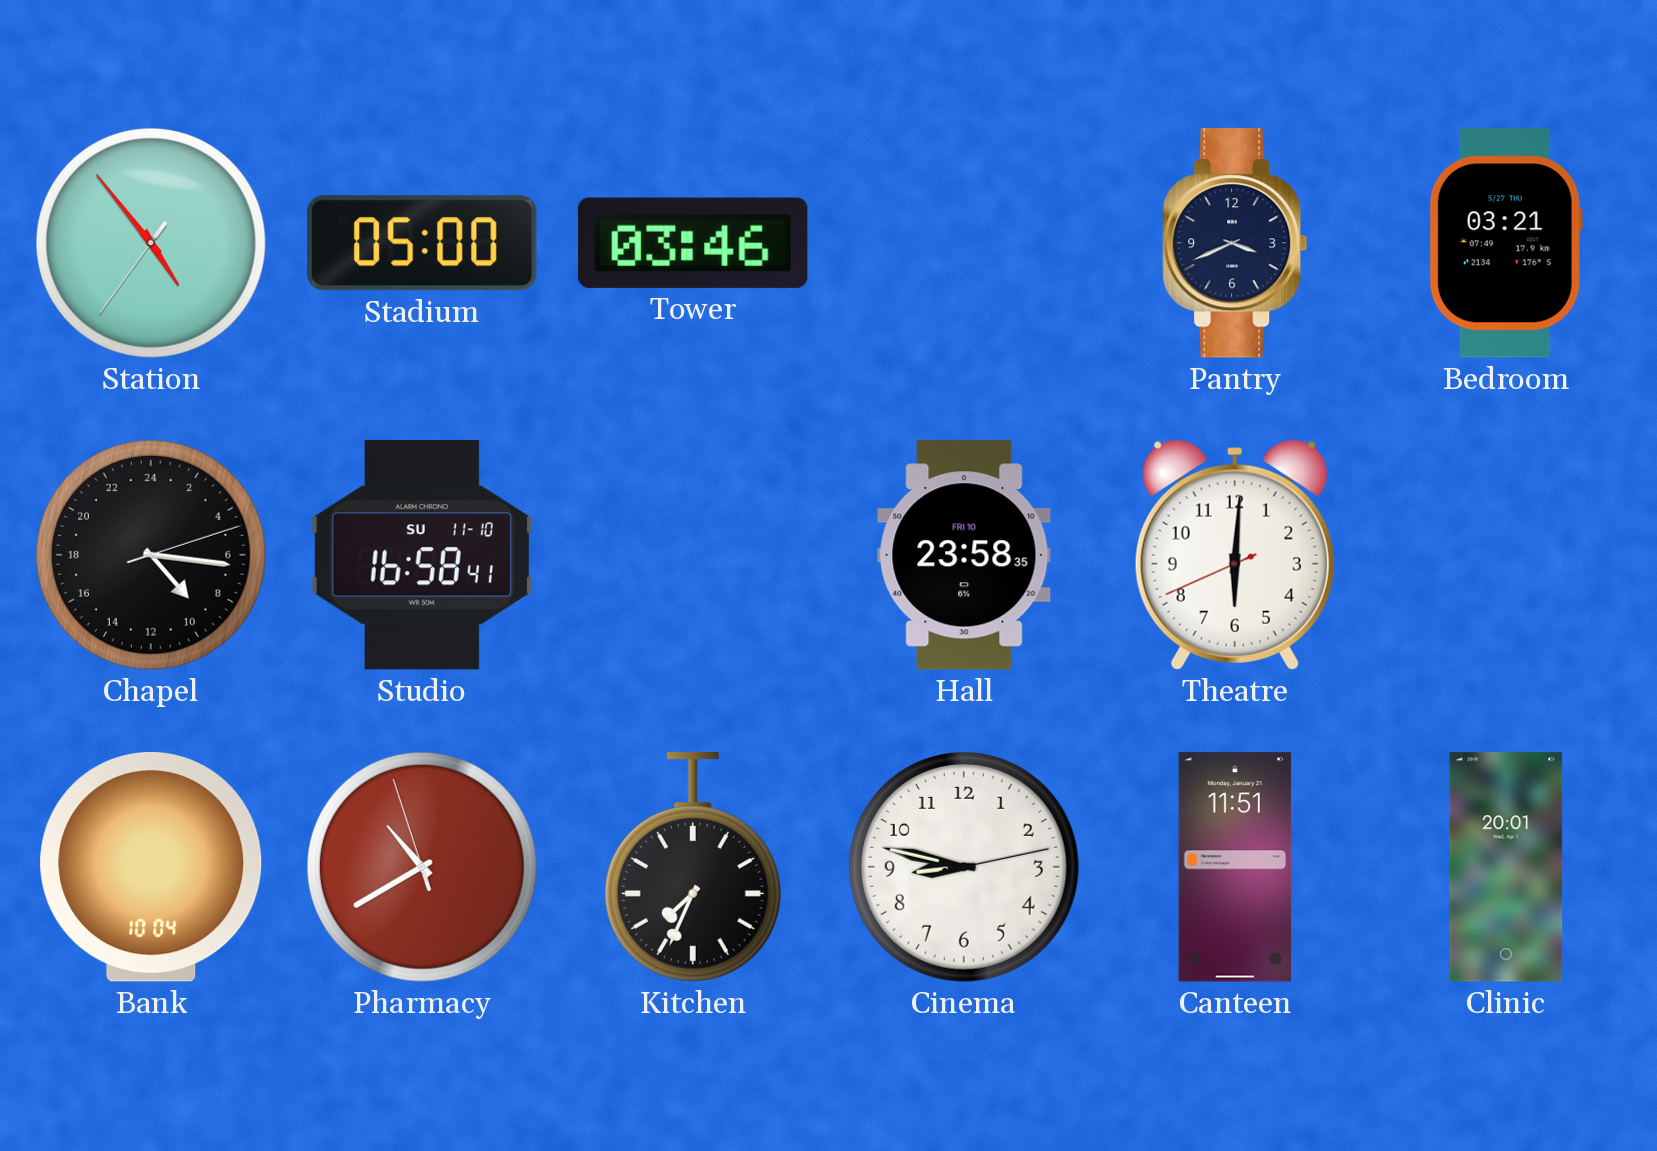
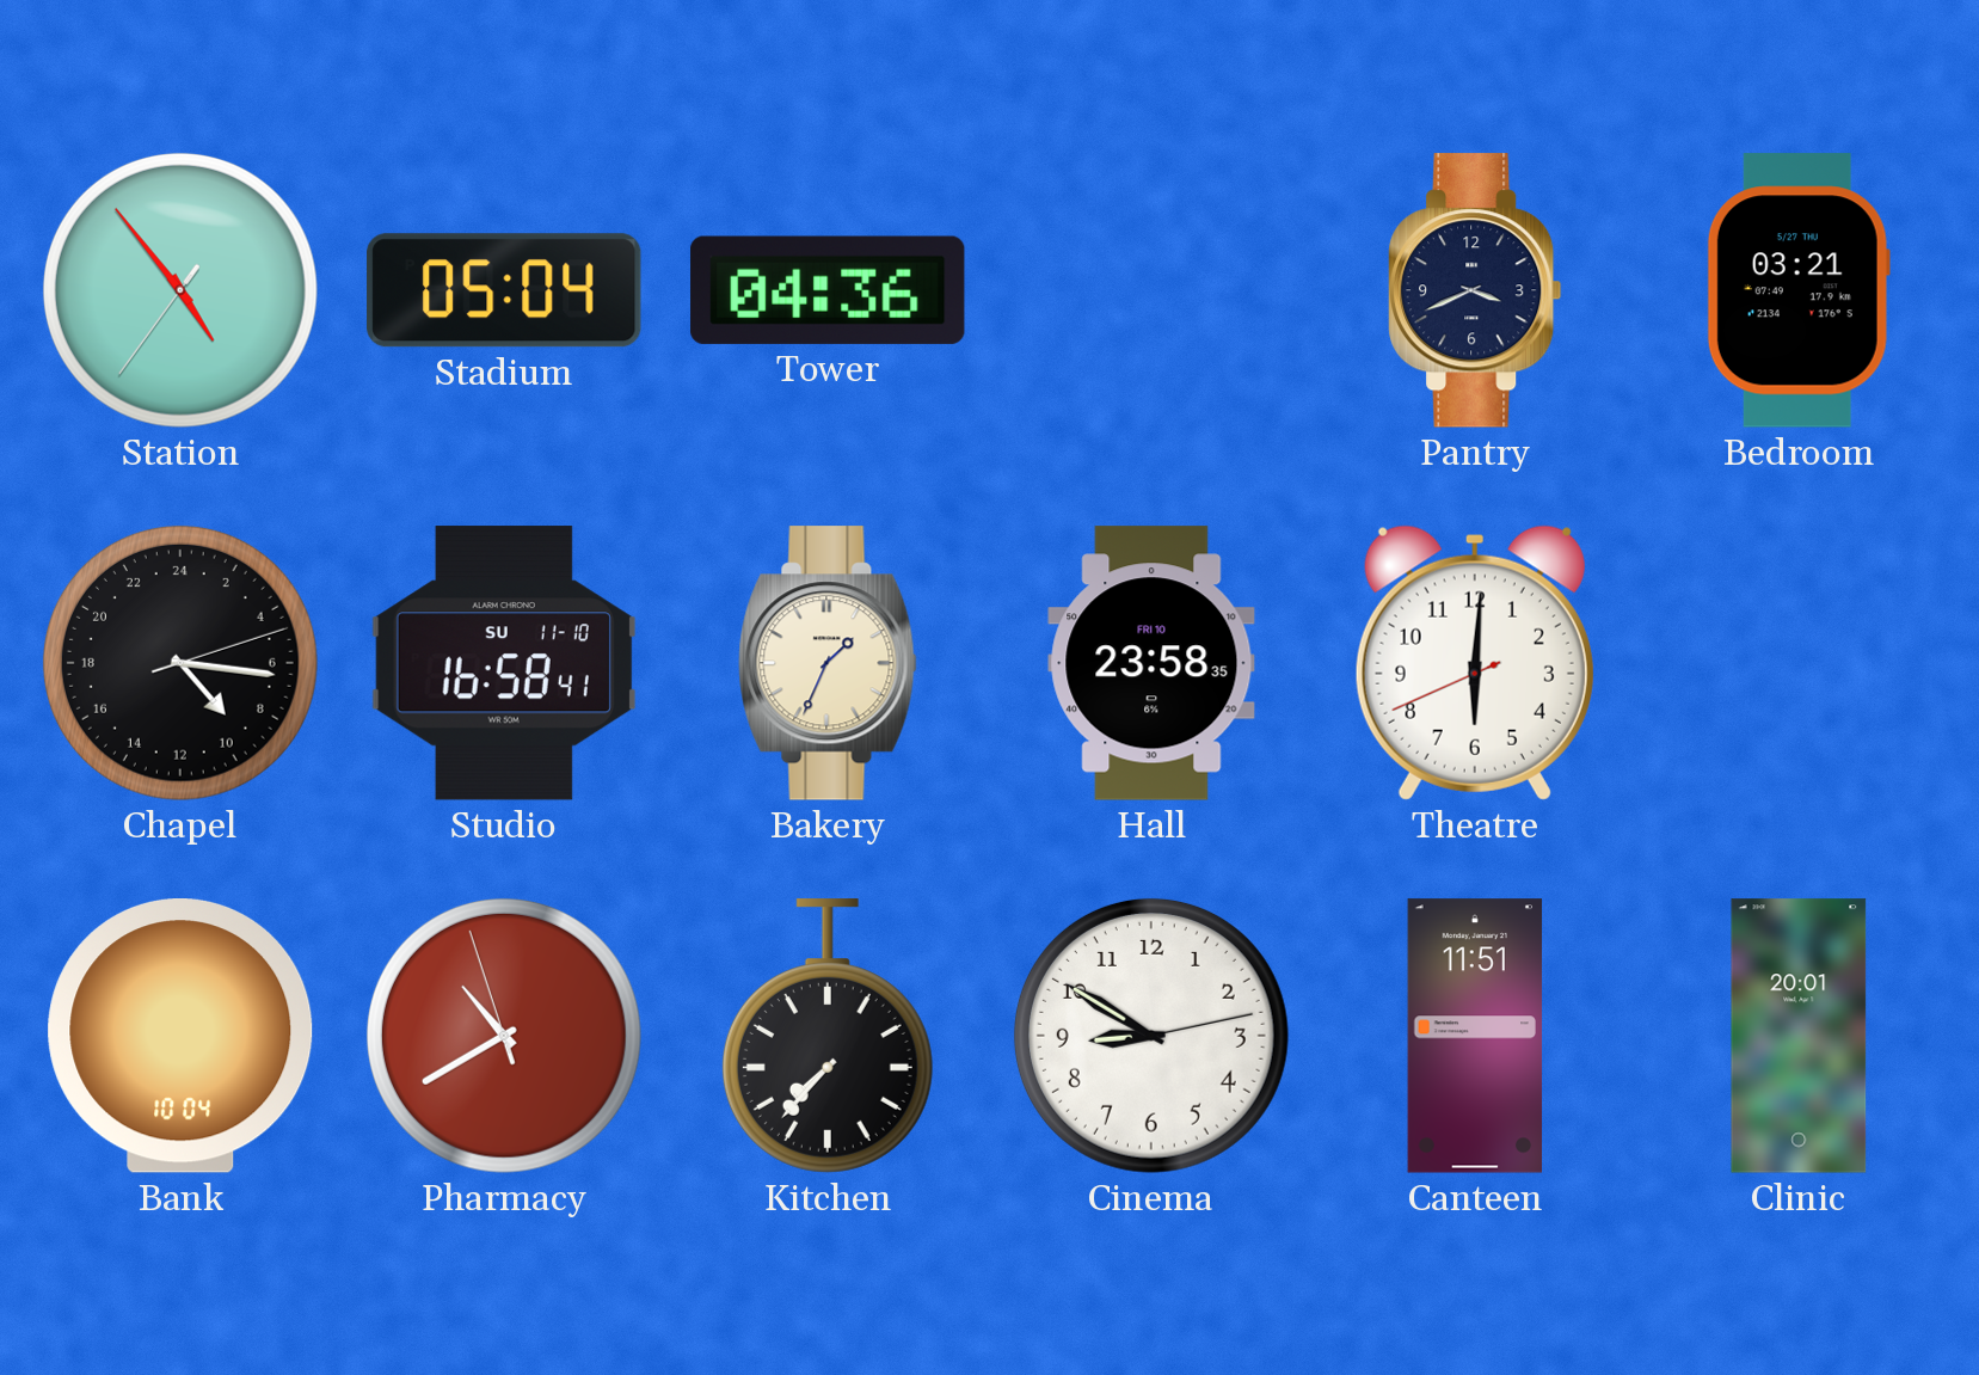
Stadium: 05:00 -> 05:04
Tower: 03:46 -> 04:36
Bakery: none -> 1:34
Kitchen: 7:34 -> 7:37
Cinema: 8:47 -> 8:50
